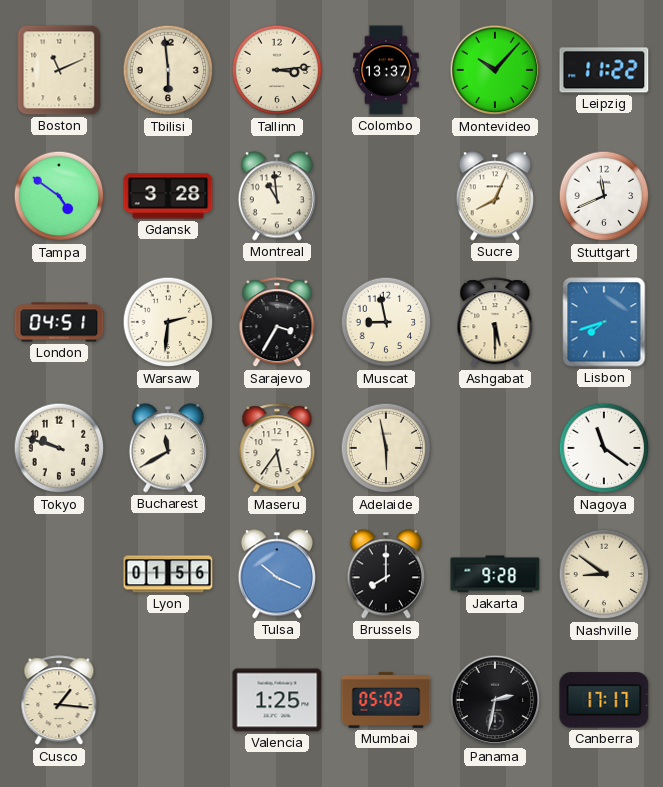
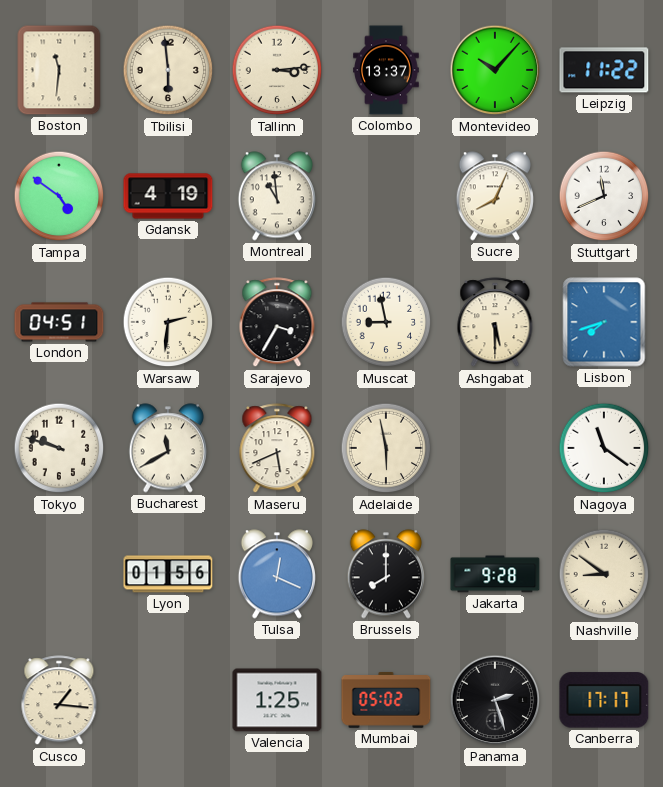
Boston: 11:11 -> 11:31
Gdansk: 3:28 -> 4:19
Maseru: 5:36 -> 5:41
Tulsa: 10:19 -> 12:19
Panama: 2:32 -> 2:27
